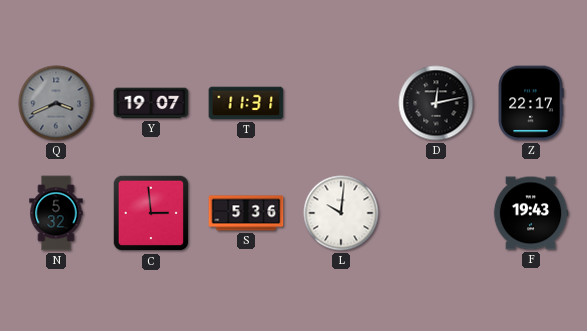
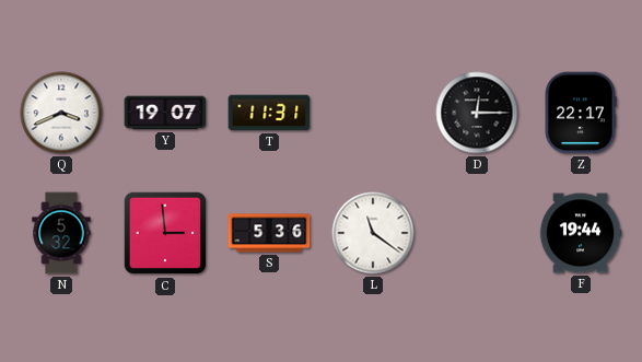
Q dial: grey -> white
D: 12:13 -> 12:15
L: 10:01 -> 11:21
F: 19:43 -> 19:44
